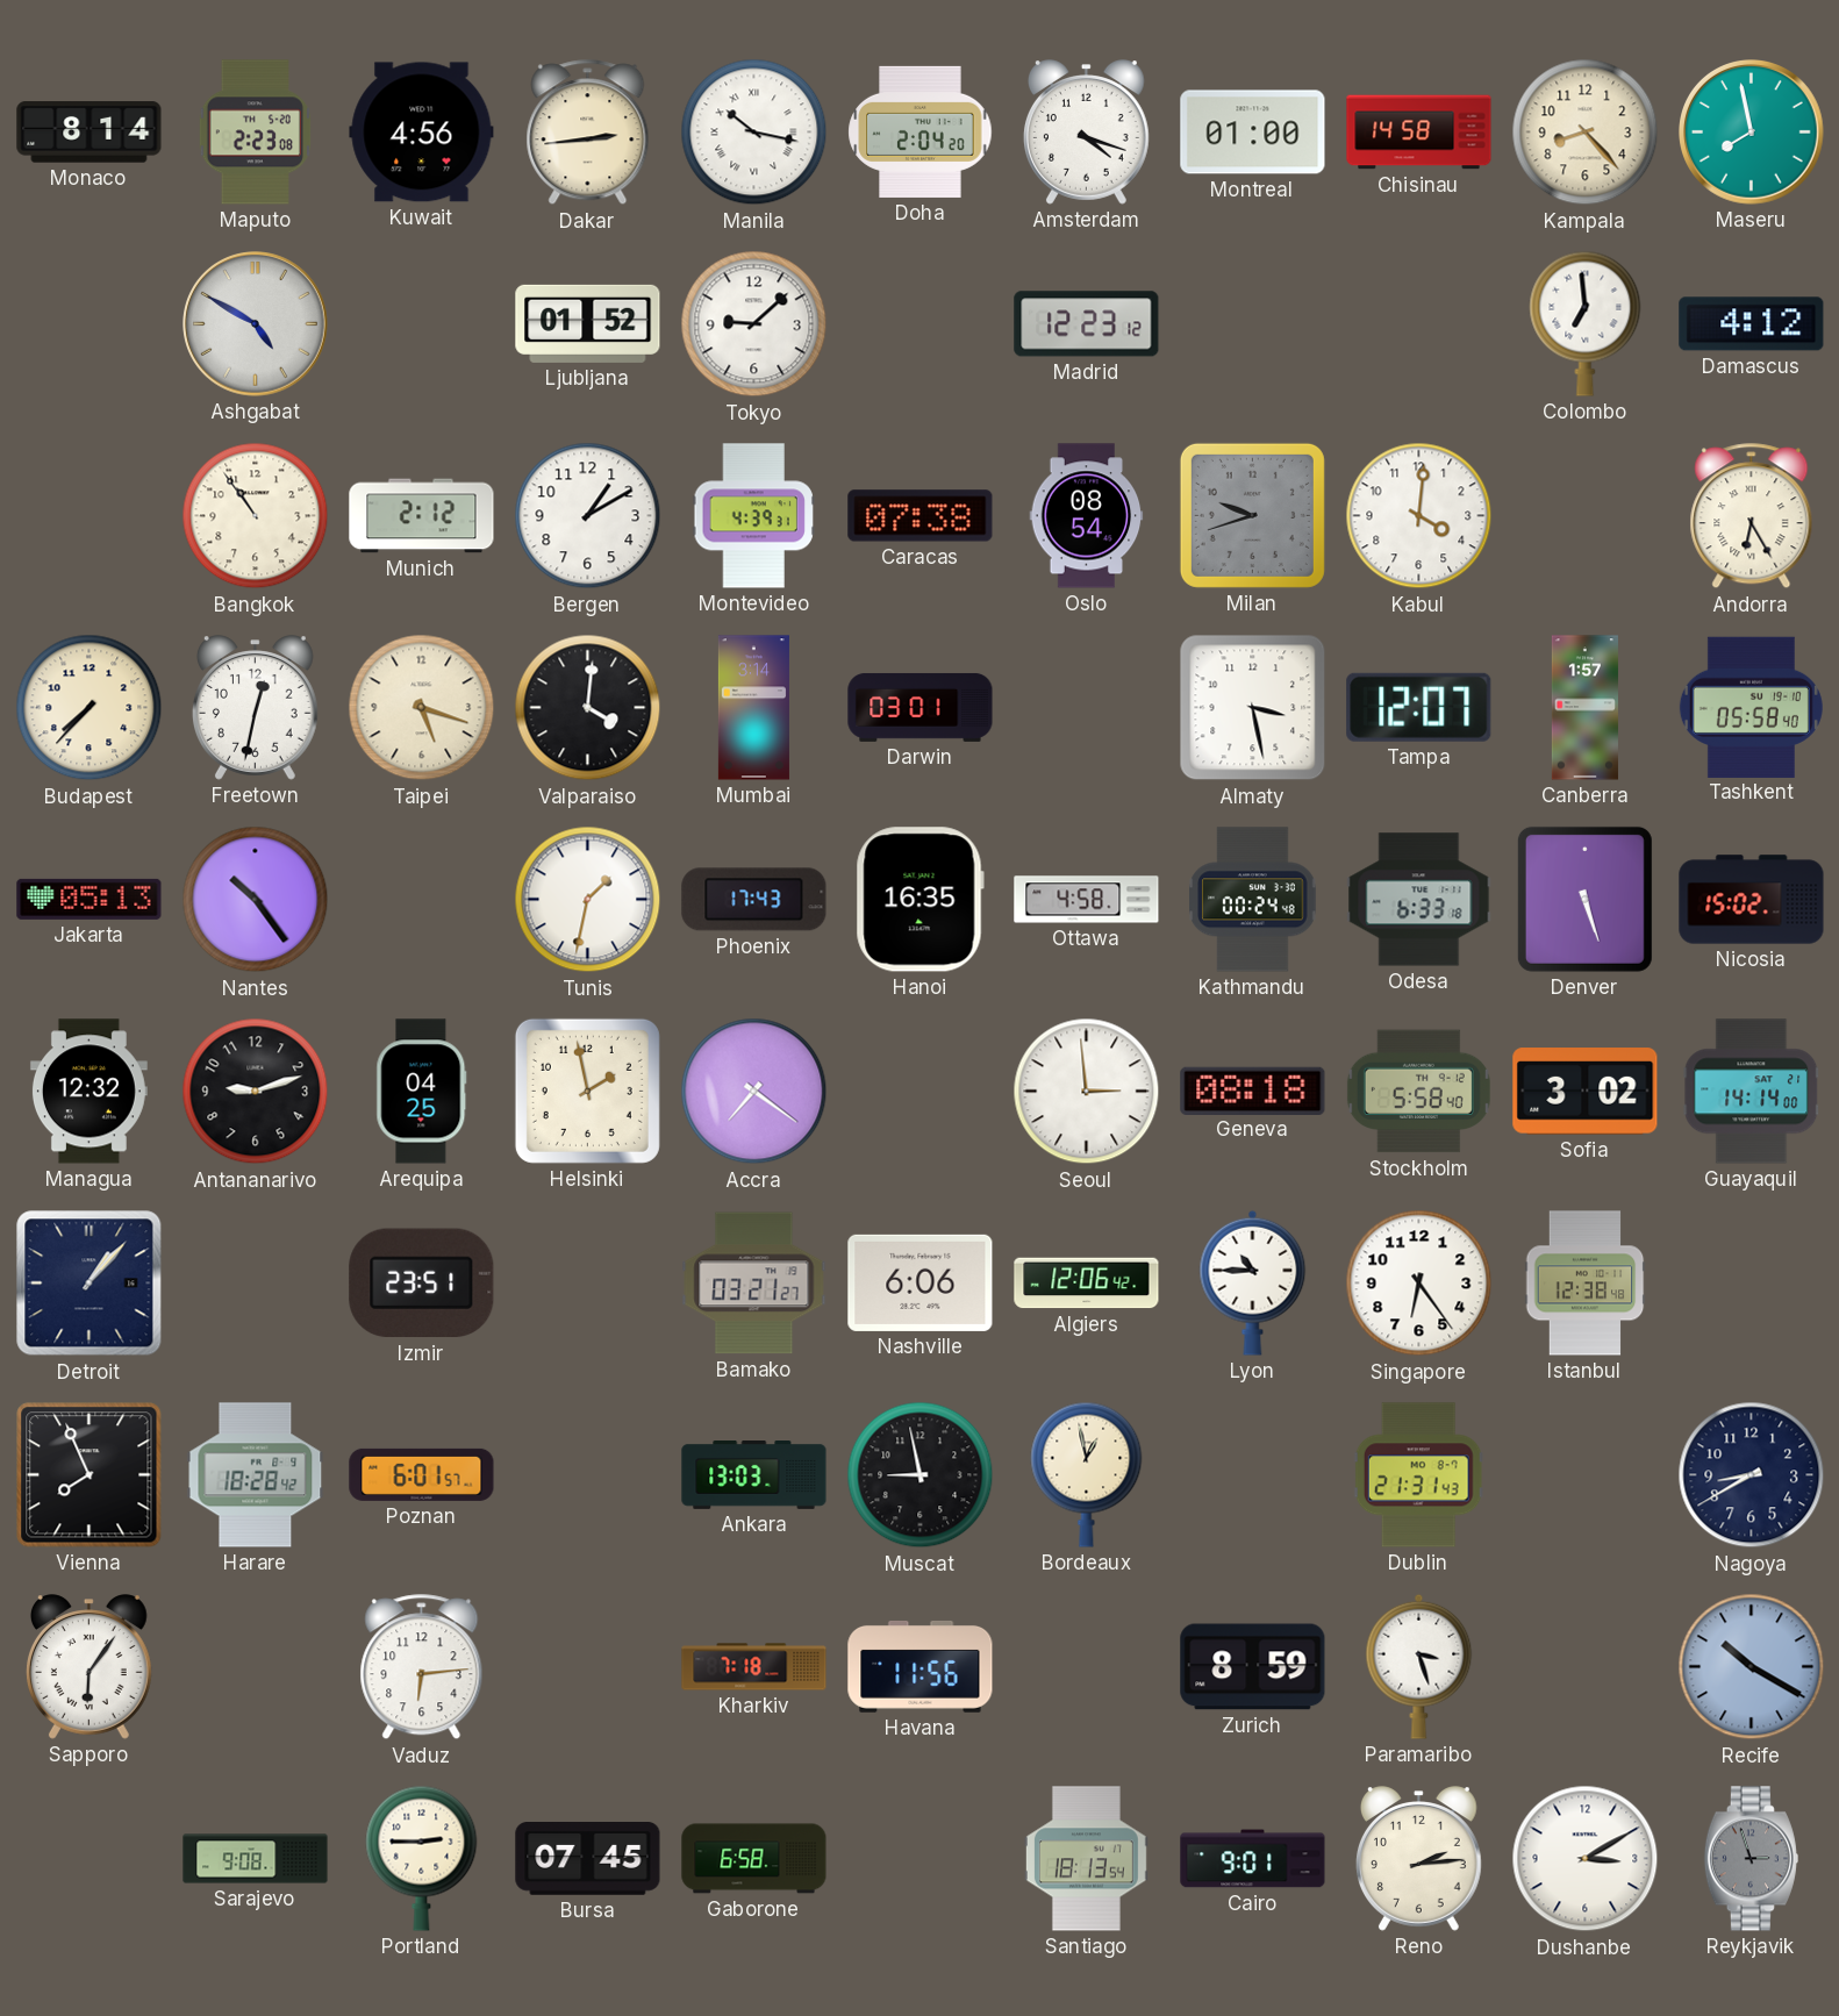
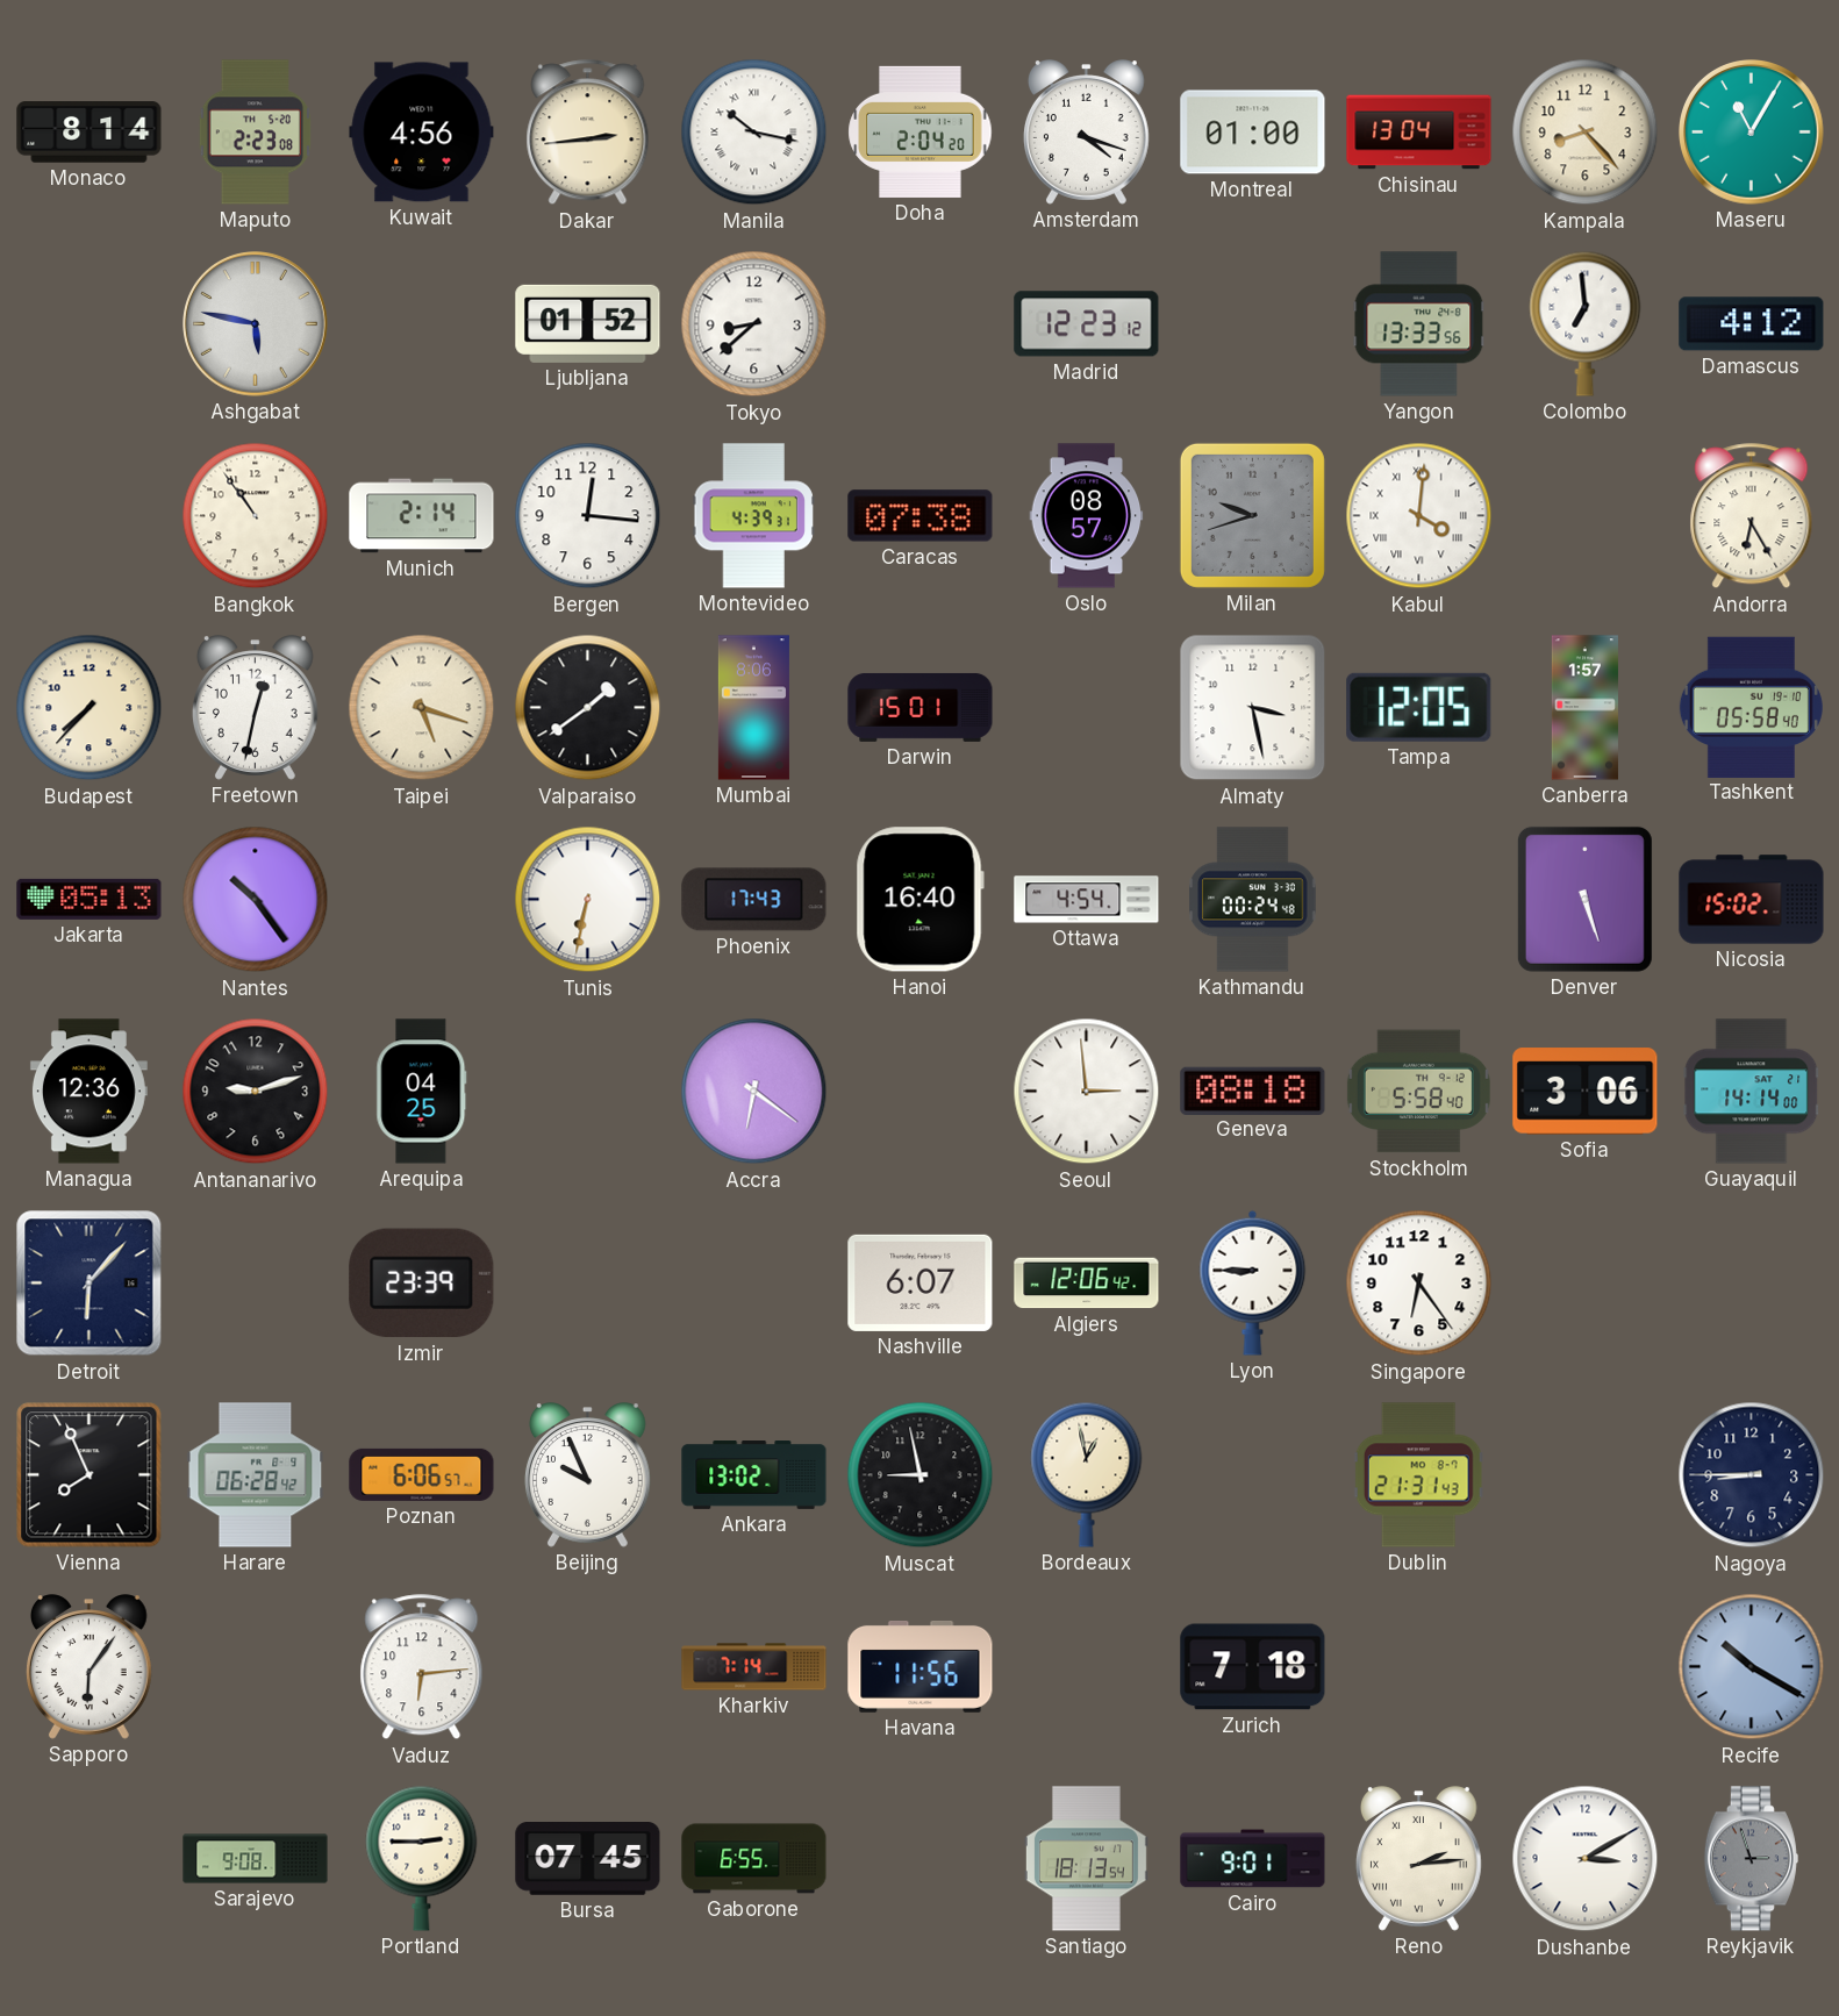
Chisinau: 14:58 -> 13:04
Maseru: 7:58 -> 11:05
Ashgabat: 4:50 -> 5:47
Tokyo: 9:08 -> 8:38
Yangon: none -> 13:33
Munich: 2:12 -> 2:14
Bergen: 1:10 -> 12:16
Oslo: 08:54 -> 08:57
Kabul numerals: Arabic -> Roman
Valparaiso: 4:01 -> 1:39
Mumbai: 3:14 -> 8:06
Darwin: 03:01 -> 15:01
Tampa: 12:07 -> 12:05
Tunis: 1:32 -> 6:32
Hanoi: 16:35 -> 16:40
Ottawa: 4:58 -> 4:54
Odesa: 6:33 -> none
Managua: 12:32 -> 12:36
Helsinki: 1:58 -> none
Accra: 7:21 -> 6:21
Sofia: 3:02 -> 3:06
Detroit: 1:07 -> 6:07
Izmir: 23:51 -> 23:39
Bamako: 03:21 -> none
Nashville: 6:06 -> 6:07
Lyon: 10:45 -> 8:45
Istanbul: 12:38 -> none
Harare: 18:28 -> 06:28
Poznan: 6:01 -> 6:06
Beijing: none -> 9:56
Ankara: 13:03 -> 13:02
Nagoya: 8:40 -> 8:45
Kharkiv: 7:18 -> 7:14
Zurich: 8:59 -> 7:18
Paramaribo: 3:27 -> none
Gaborone: 6:58 -> 6:55
Reno numerals: Arabic -> Roman
